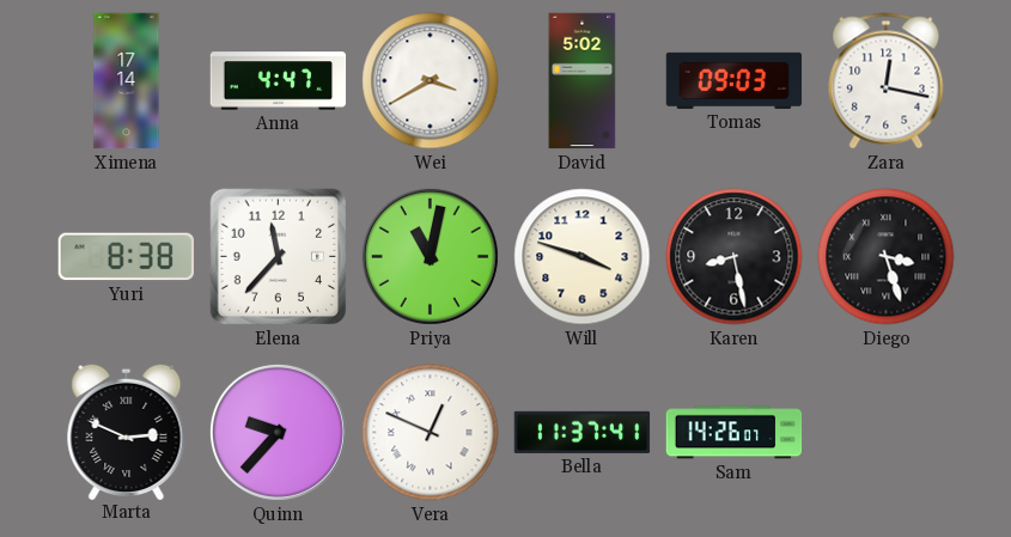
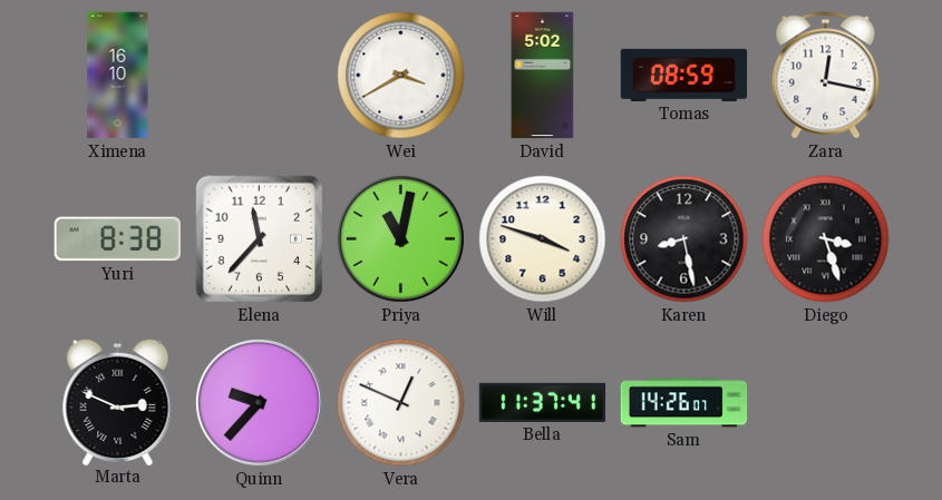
Ximena: 17:14 -> 16:10
Anna: 4:47 -> none
Tomas: 09:03 -> 08:59
